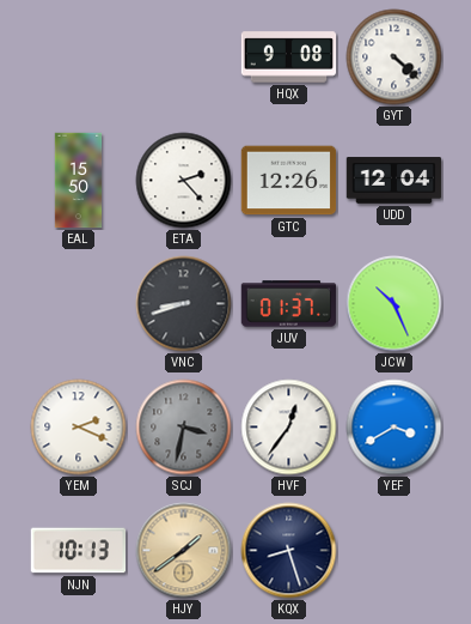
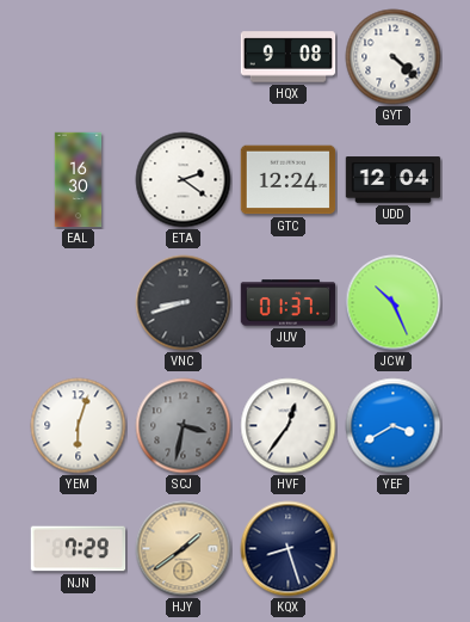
EAL: 15:50 -> 16:30
ETA: 2:23 -> 2:21
GTC: 12:26 -> 12:24
YEM: 2:19 -> 6:03
NJN: 10:13 -> 7:29
